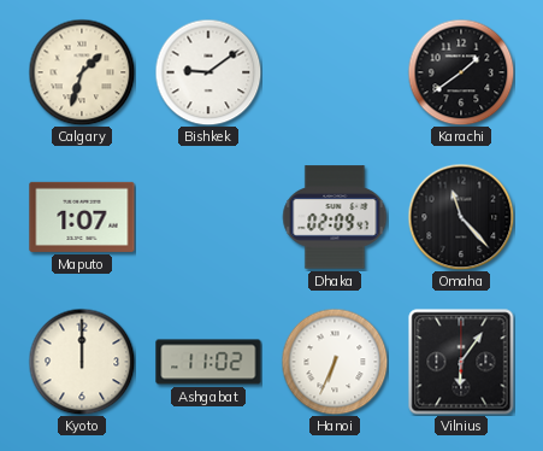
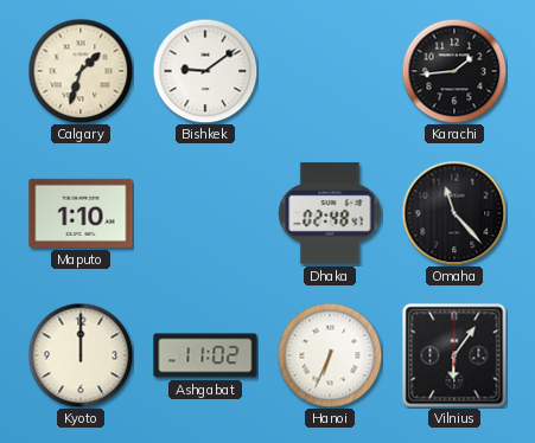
Karachi: 1:39 -> 1:44
Maputo: 1:07 -> 1:10
Dhaka: 02:09 -> 02:48
